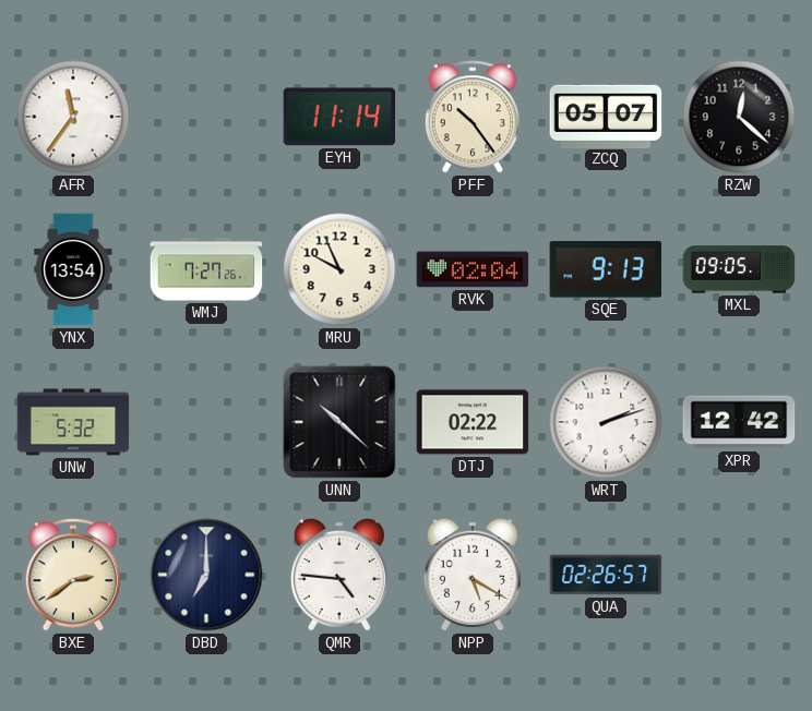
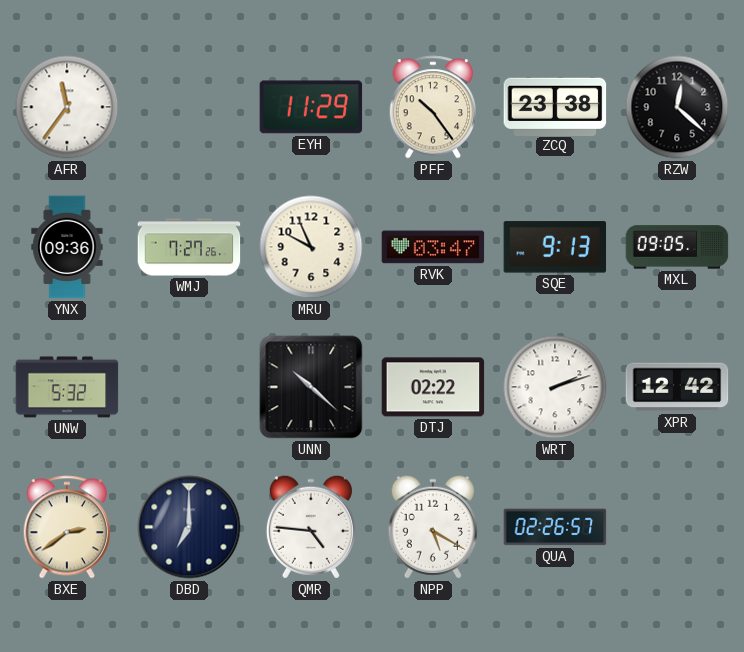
EYH: 11:14 -> 11:29
ZCQ: 05:07 -> 23:38
YNX: 13:54 -> 09:36
RVK: 02:04 -> 03:47
